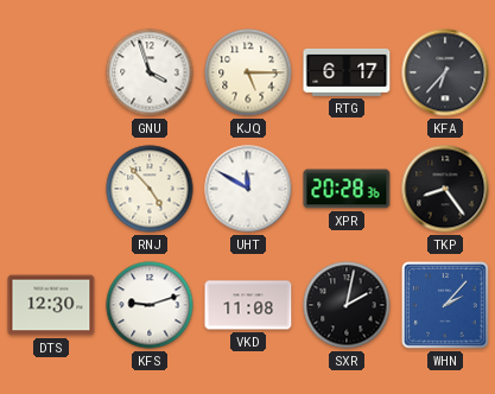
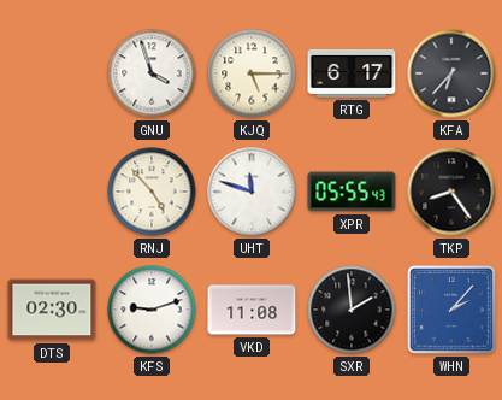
UHT: 11:50 -> 11:48
XPR: 20:28 -> 05:55
DTS: 12:30 -> 02:30
SXR: 2:02 -> 1:59
